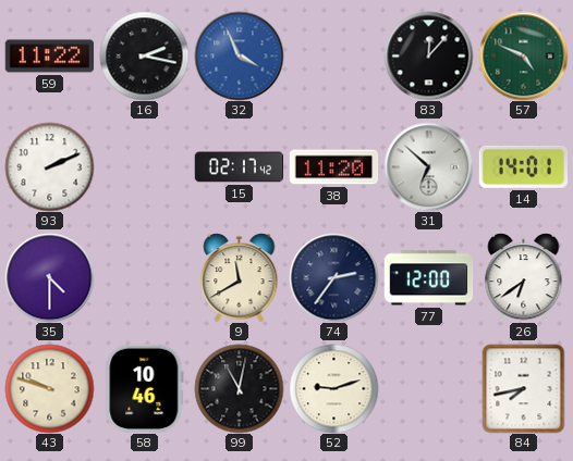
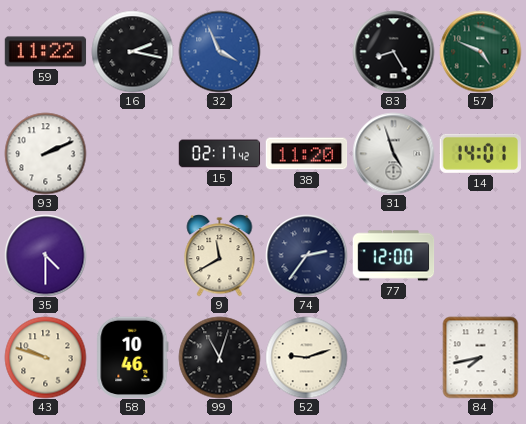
83: 12:07 -> 8:25
31: 6:52 -> 4:57
26: 6:39 -> none
99: 11:02 -> 11:03
